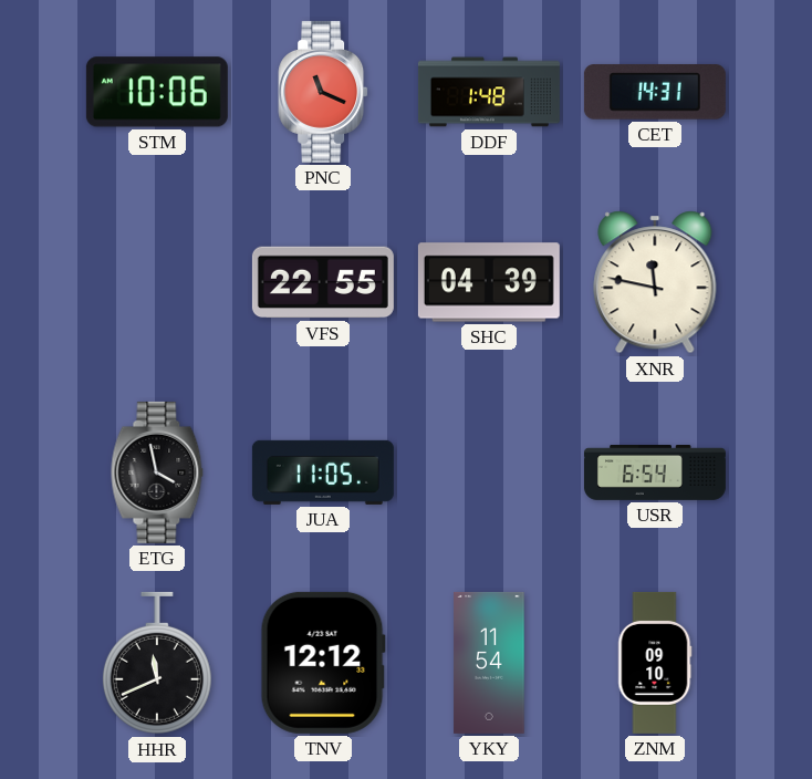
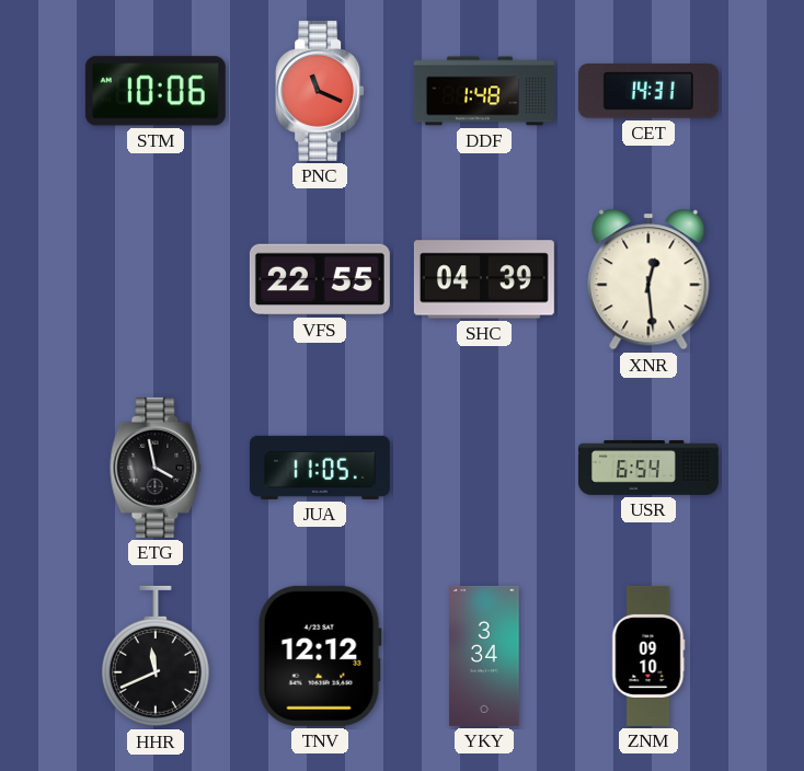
XNR: 11:47 -> 12:29
YKY: 11:54 -> 3:34
